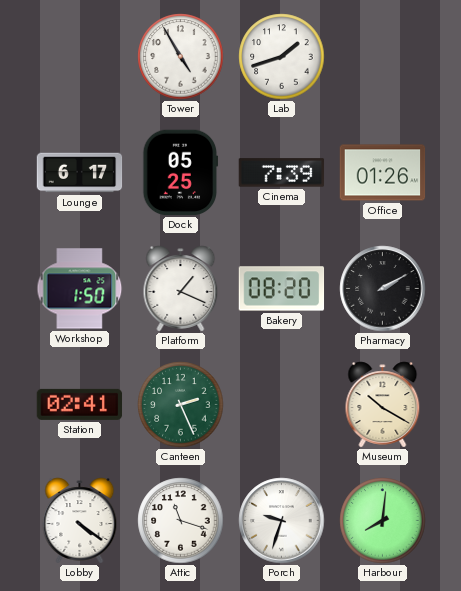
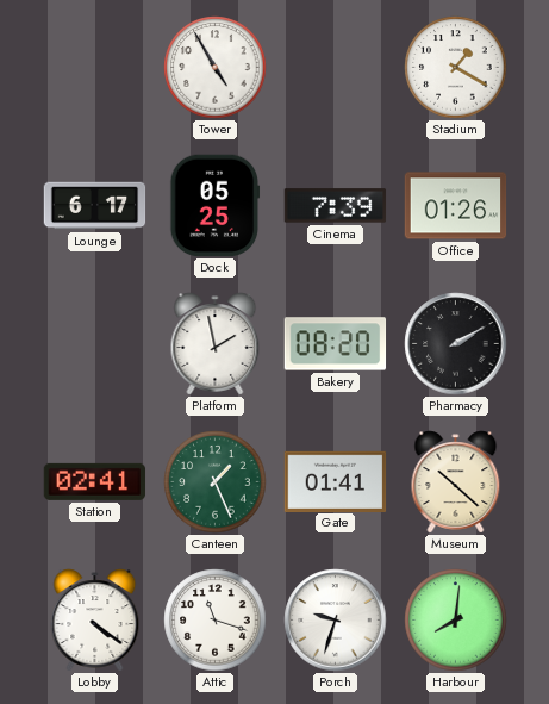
Lab: 1:42 -> none
Stadium: none -> 1:20
Workshop: 1:50 -> none
Platform: 1:19 -> 1:58
Canteen: 2:26 -> 1:26
Gate: none -> 01:41
Museum: 10:20 -> 10:22
